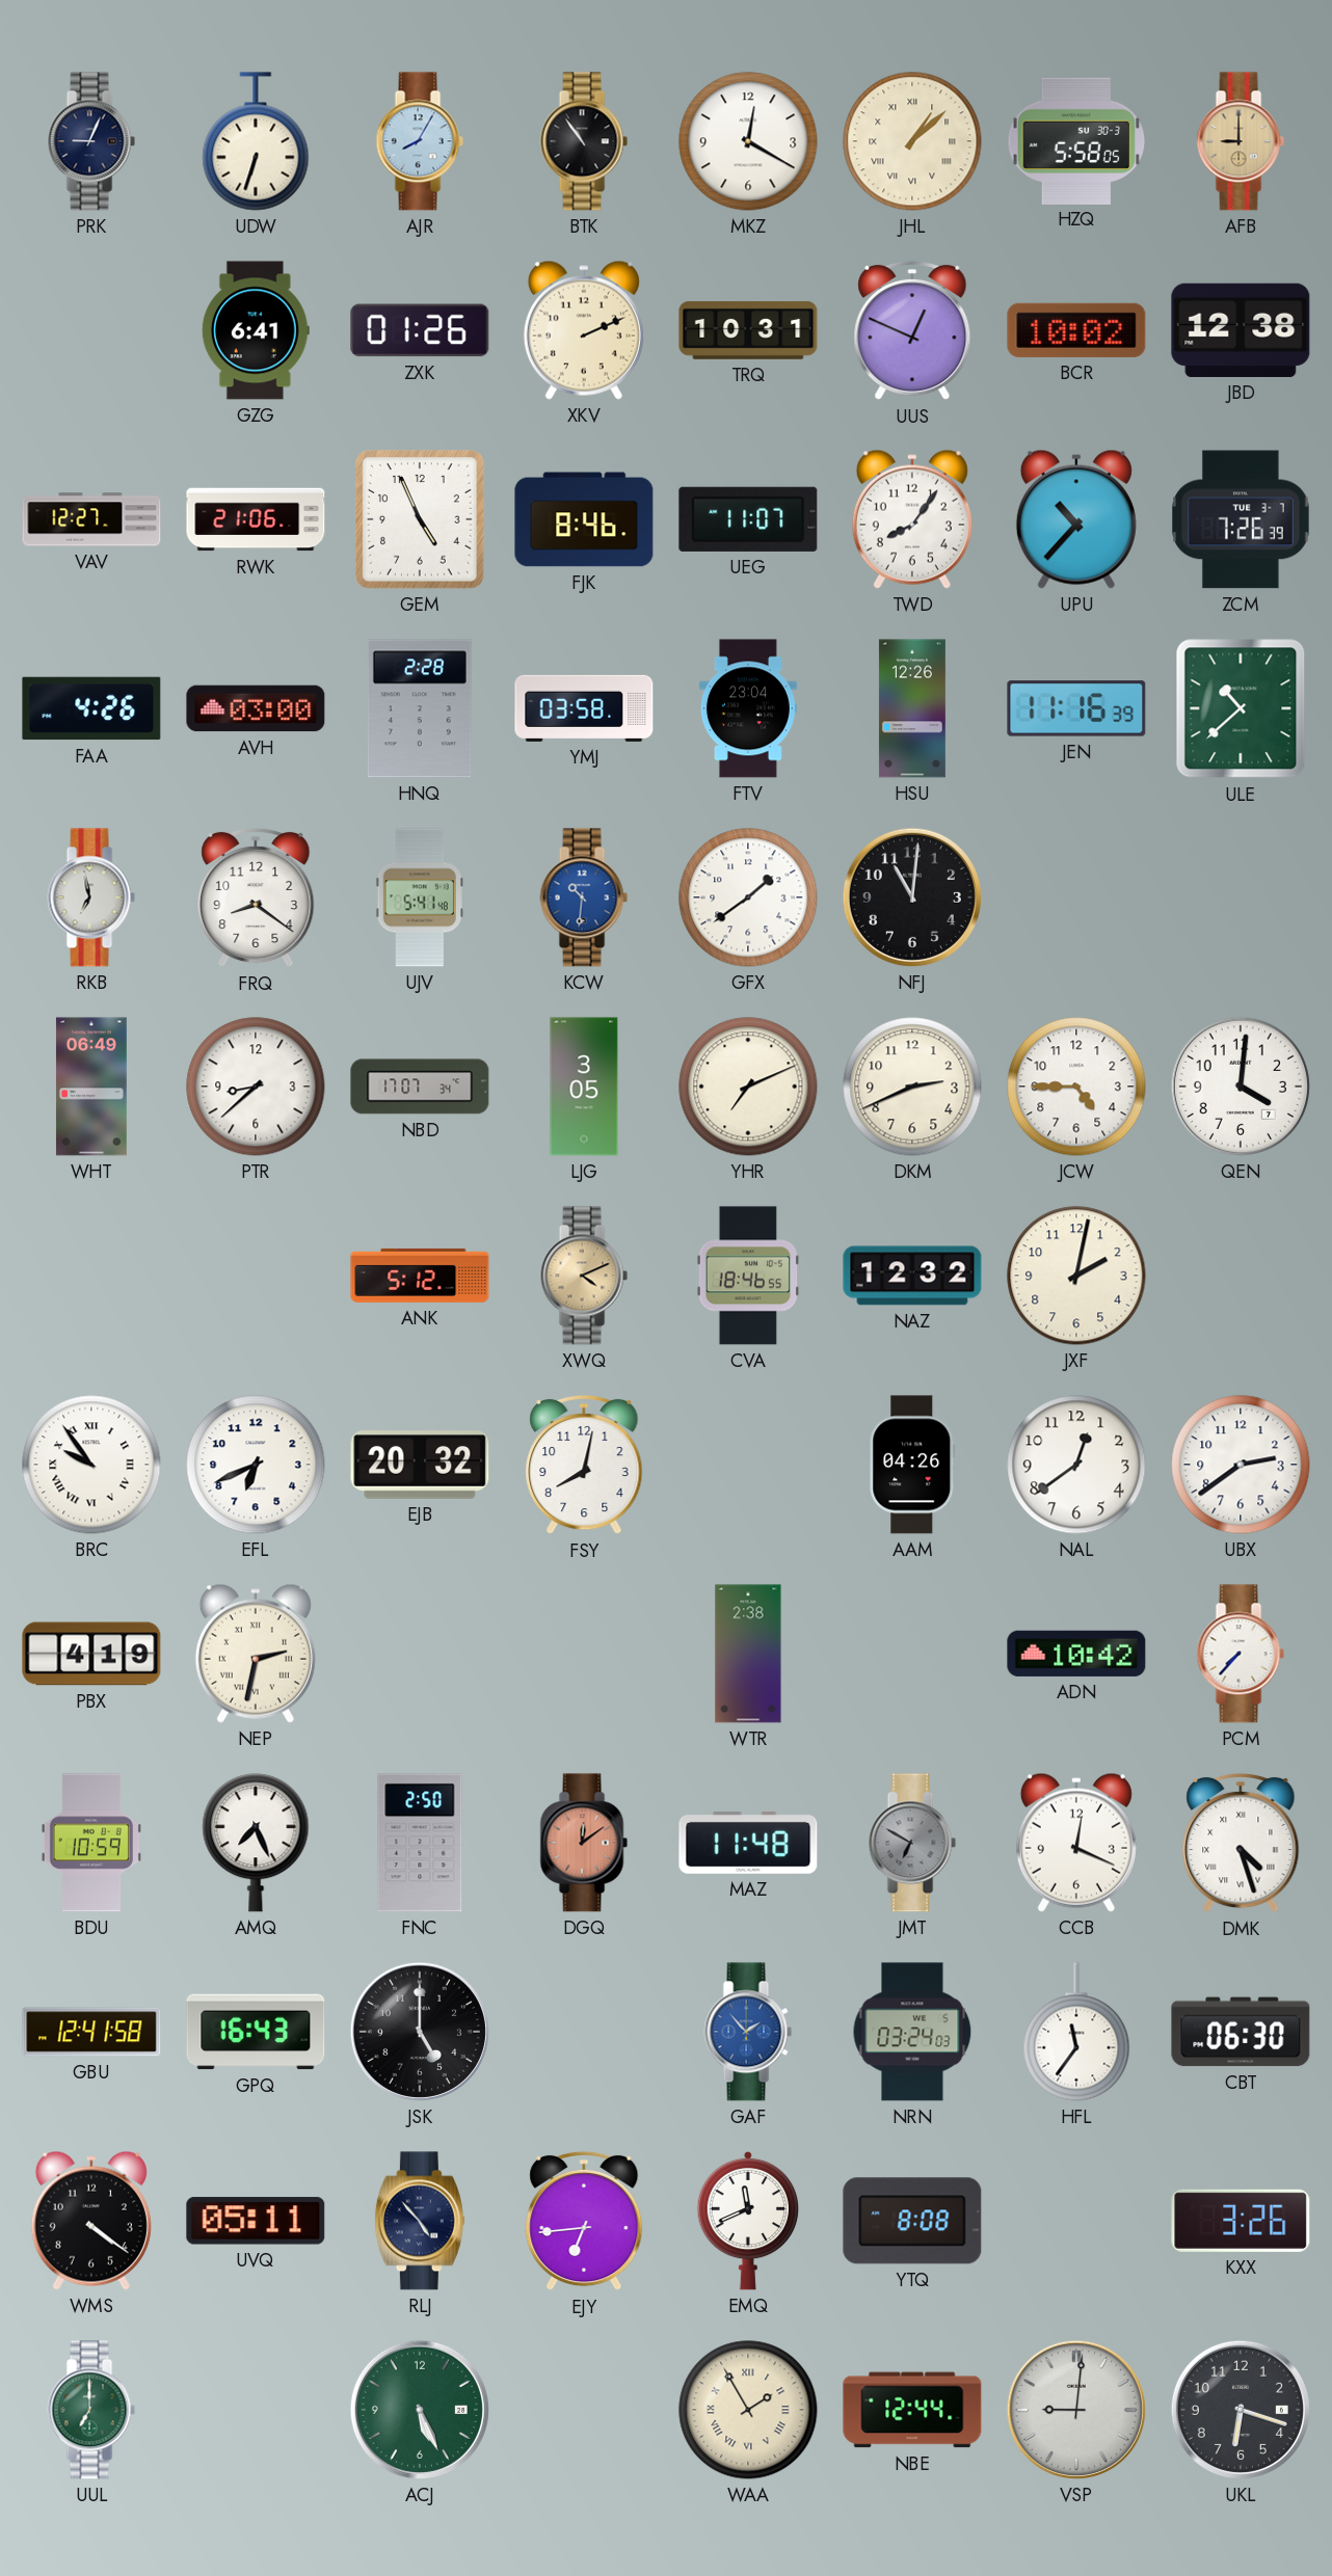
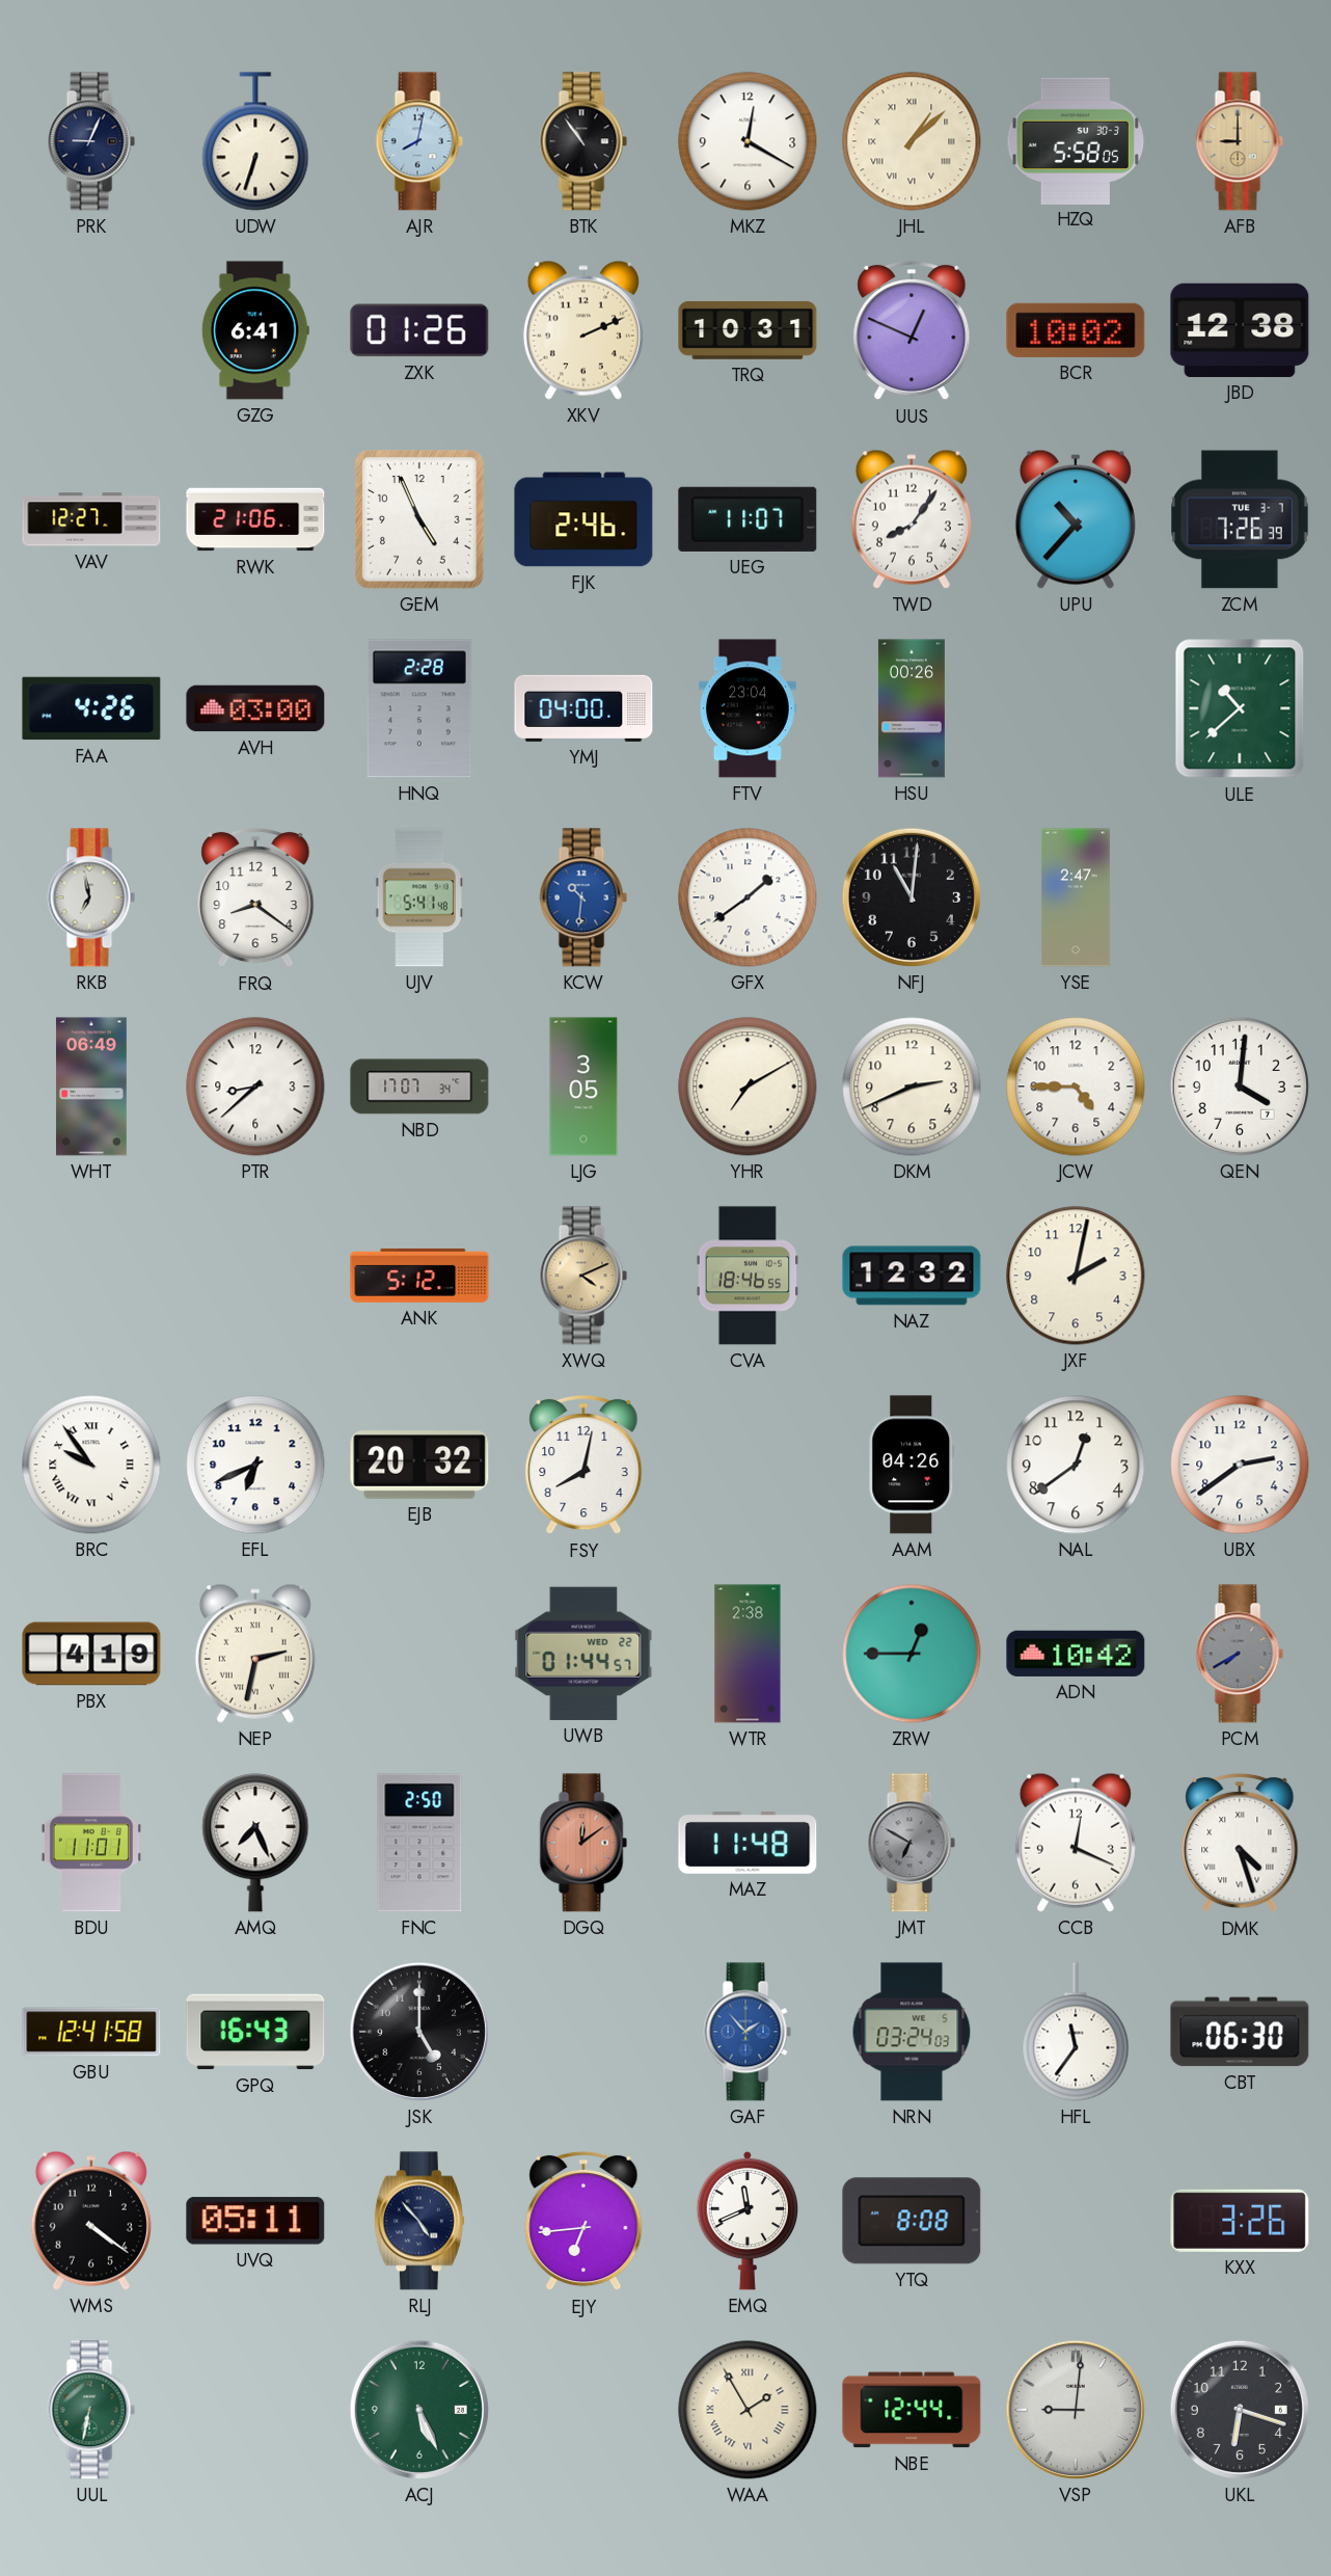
AJR: 8:05 -> 8:02
FJK: 8:46 -> 2:46
YMJ: 03:58 -> 04:00
HSU: 12:26 -> 00:26
JEN: 11:16 -> none
YSE: none -> 2:47
YHR: 7:11 -> 7:10
UWB: none -> 01:44
ZRW: none -> 12:45
PCM: 7:37 -> 7:40
PCM dial: white -> grey
BDU: 10:59 -> 11:01
UUL: 7:00 -> 6:32
